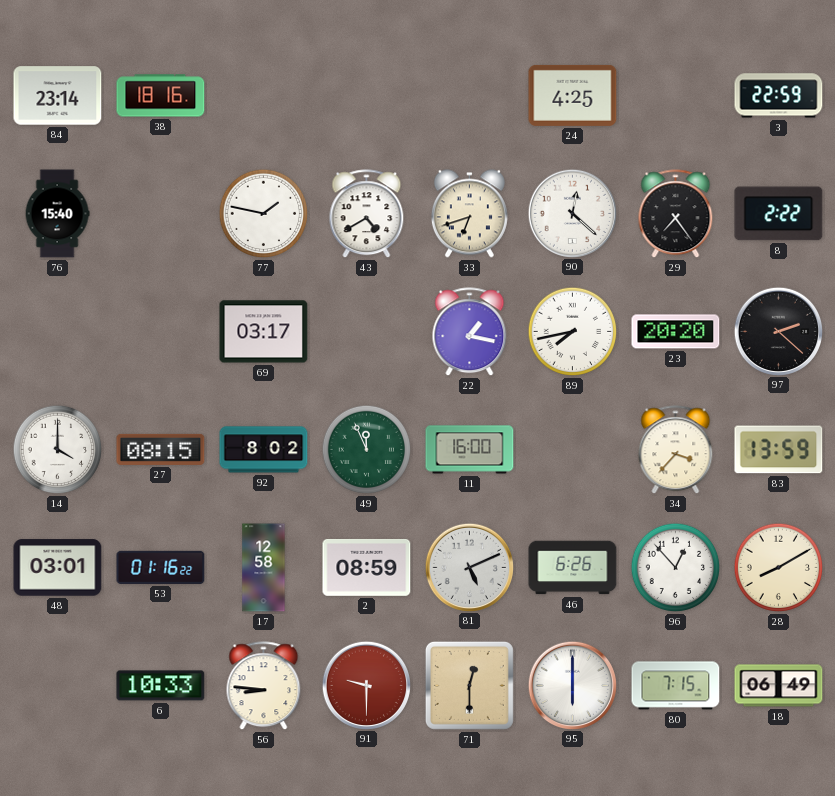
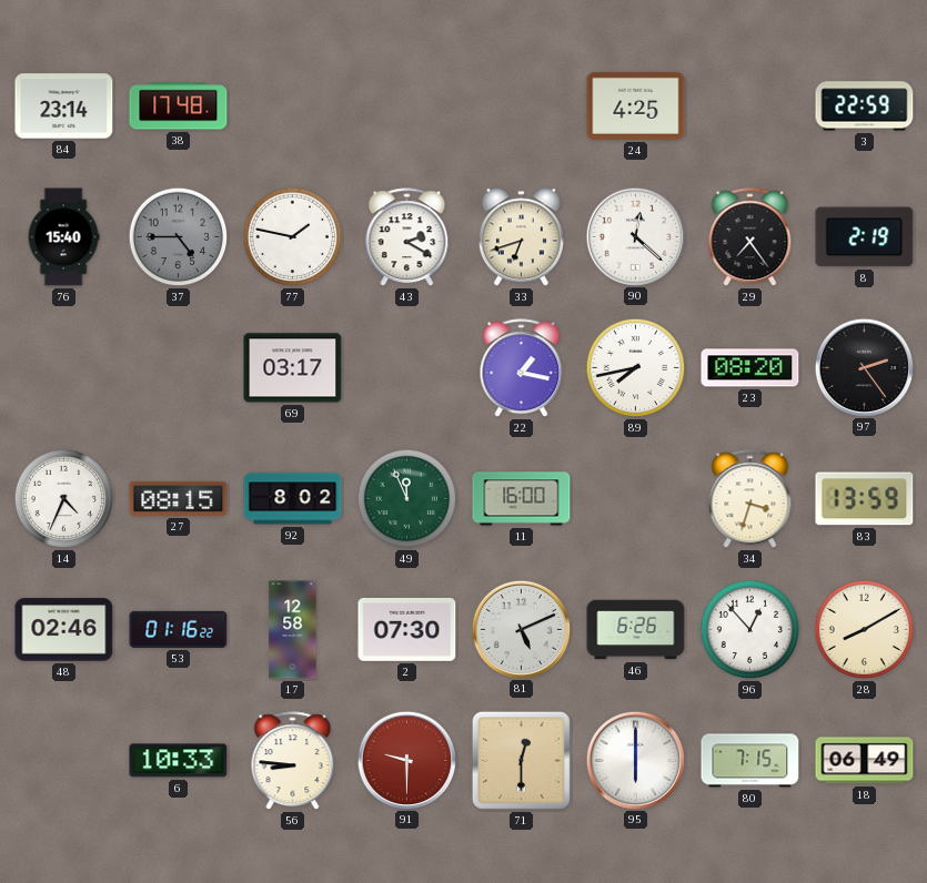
38: 18:16 -> 17:48
37: none -> 4:45
43: 4:40 -> 2:20
8: 2:22 -> 2:19
23: 20:20 -> 08:20
97: 2:22 -> 2:24
14: 4:00 -> 4:34
34: 3:37 -> 3:33
48: 03:01 -> 02:46
2: 08:59 -> 07:30
